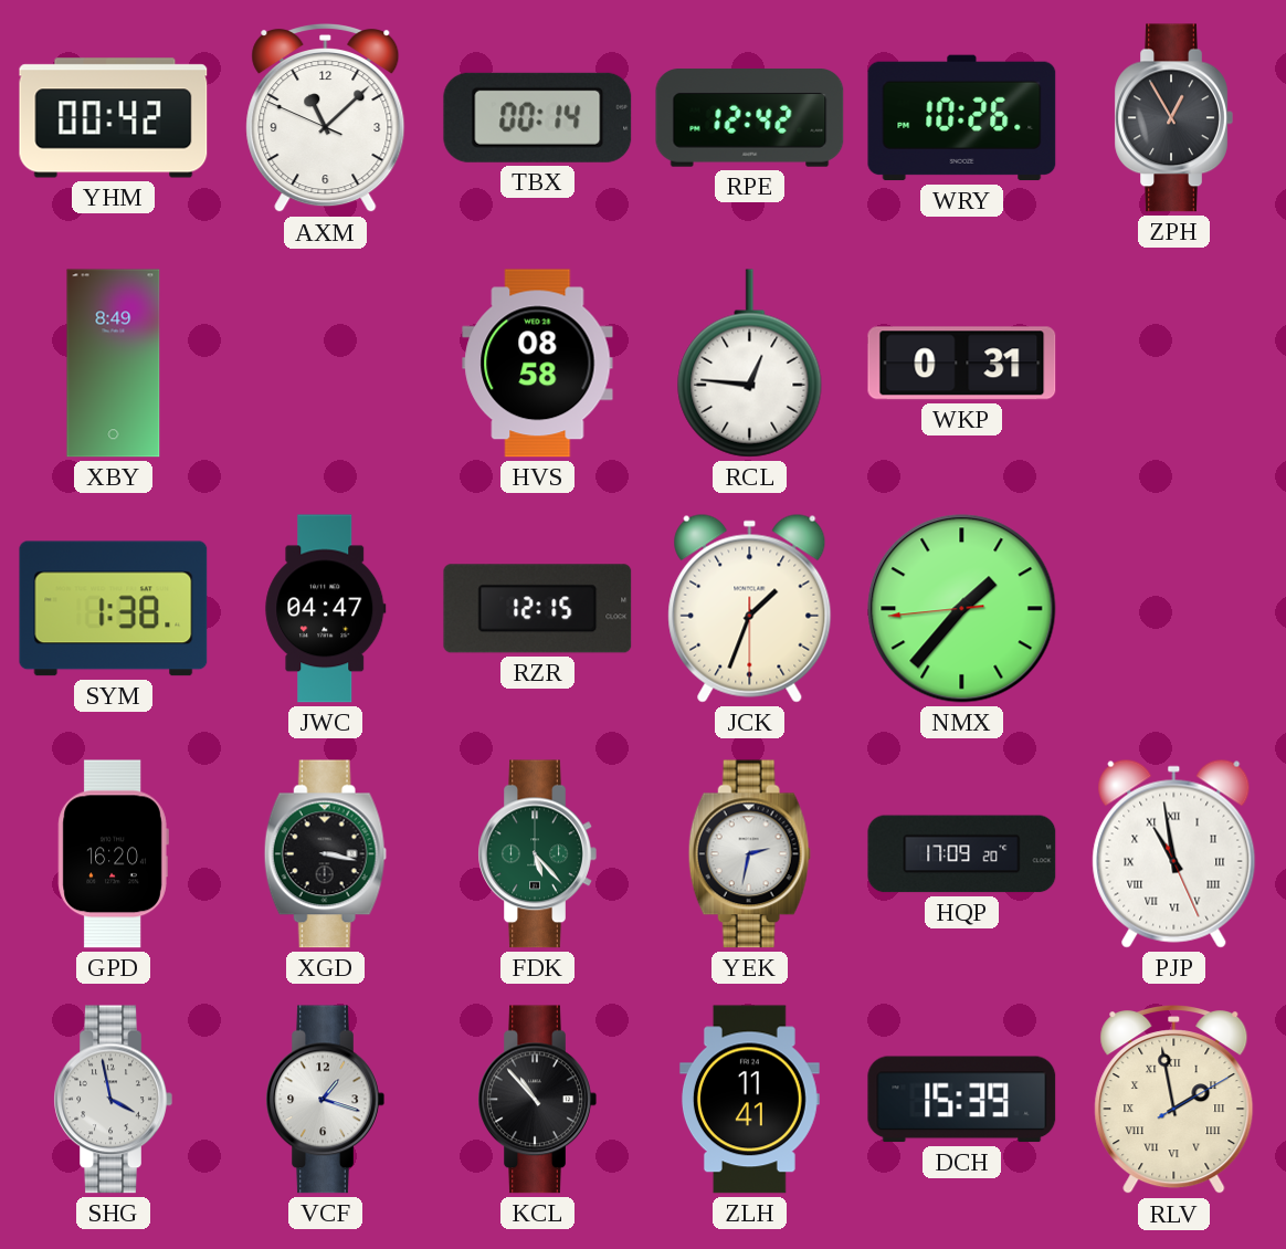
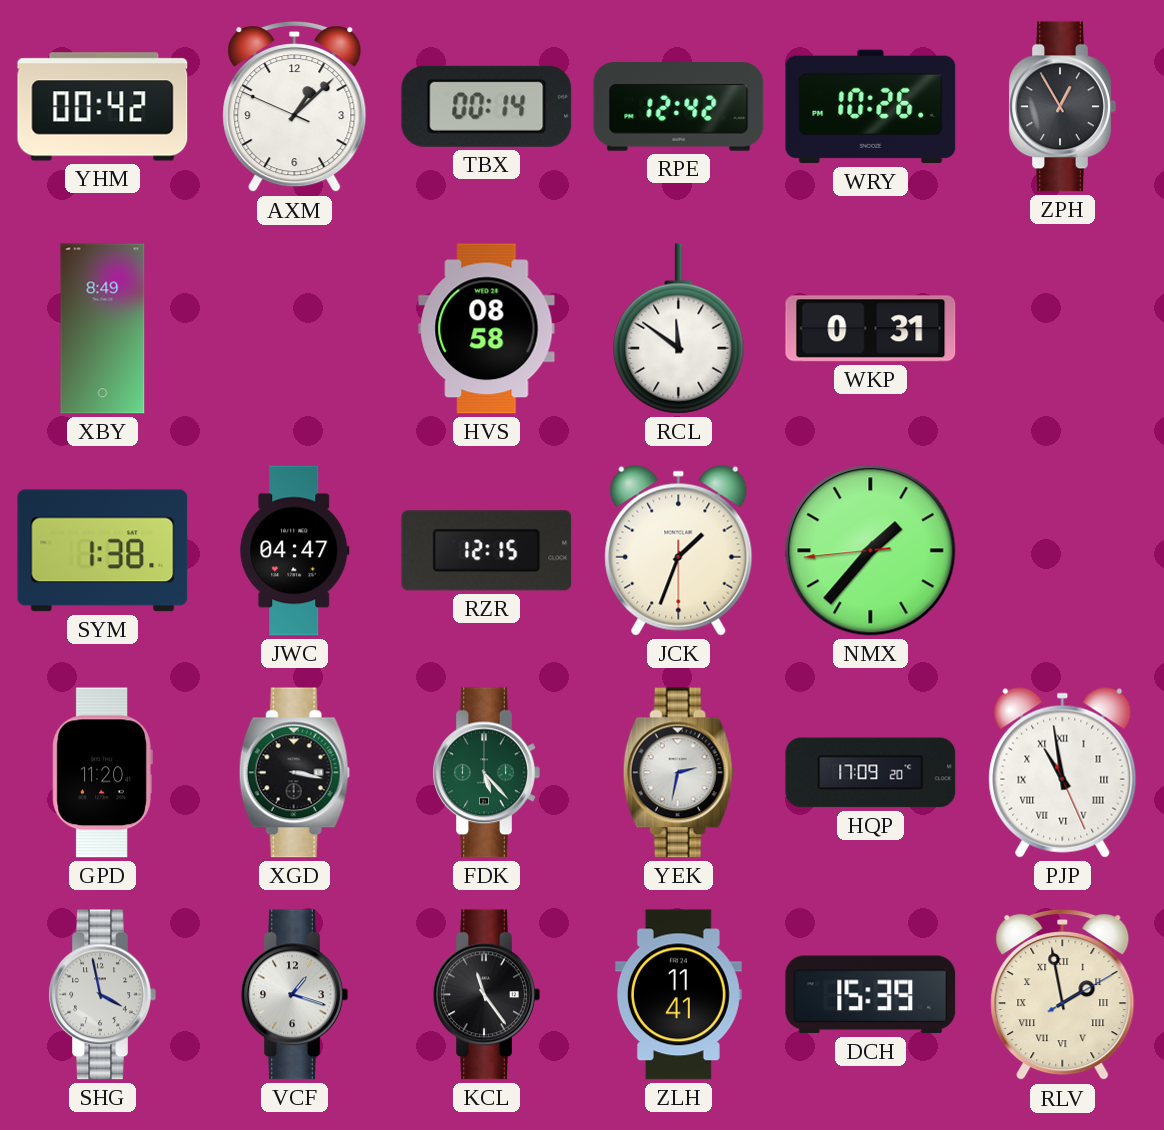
AXM: 11:07 -> 1:07
RCL: 12:46 -> 11:51
GPD: 16:20 -> 11:20
KCL: 10:53 -> 11:24
